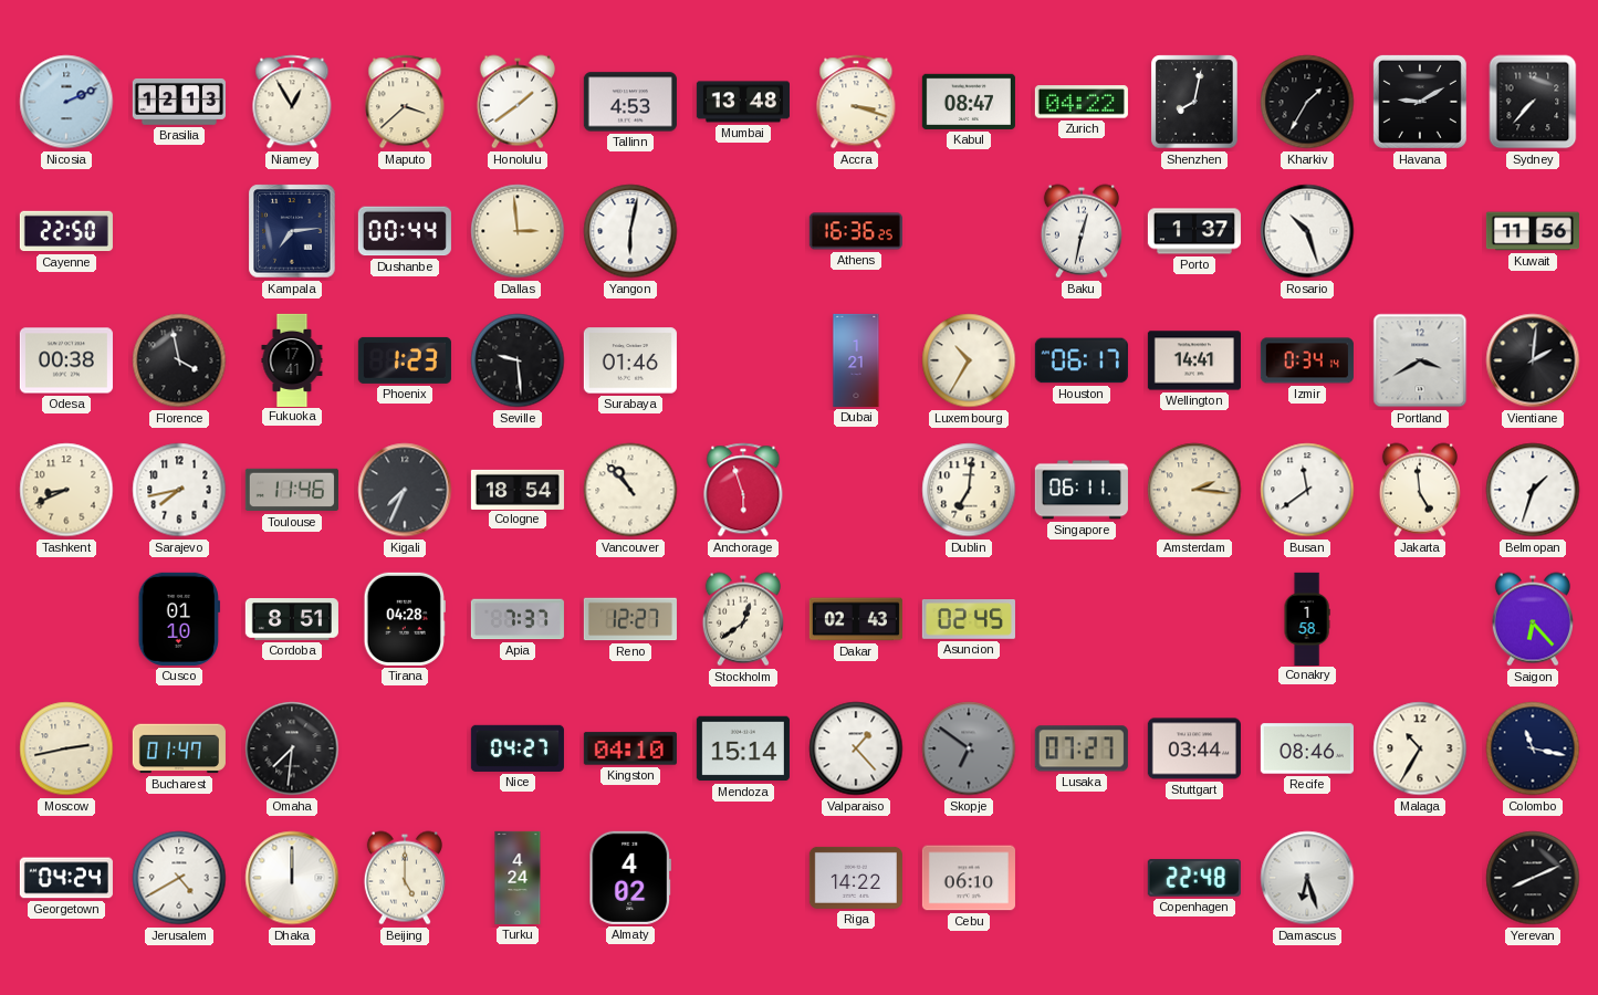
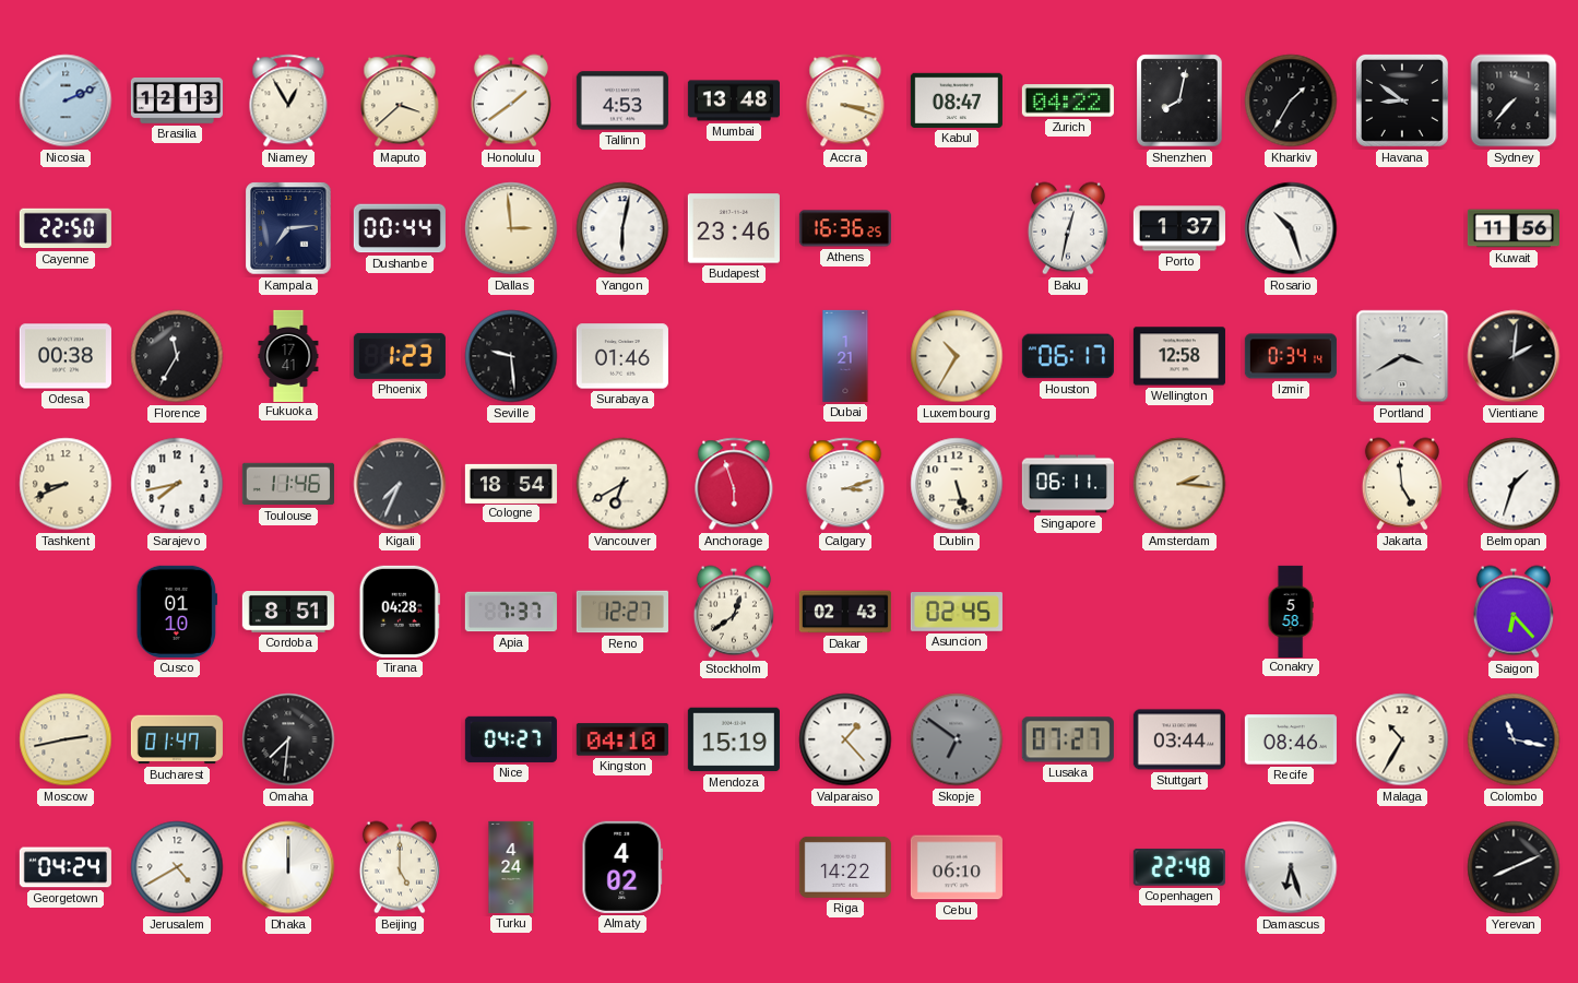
Havana: 9:10 -> 8:51
Budapest: none -> 23:46
Florence: 3:58 -> 11:35
Wellington: 14:41 -> 12:58
Vancouver: 10:53 -> 6:40
Calgary: none -> 3:12
Dublin: 7:01 -> 5:27
Busan: 11:39 -> none
Conakry: 1:58 -> 5:58
Mendoza: 15:14 -> 15:19
